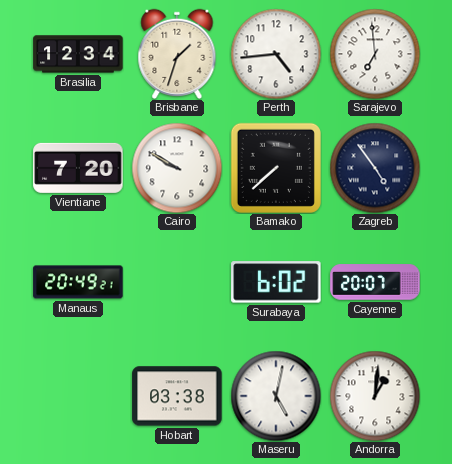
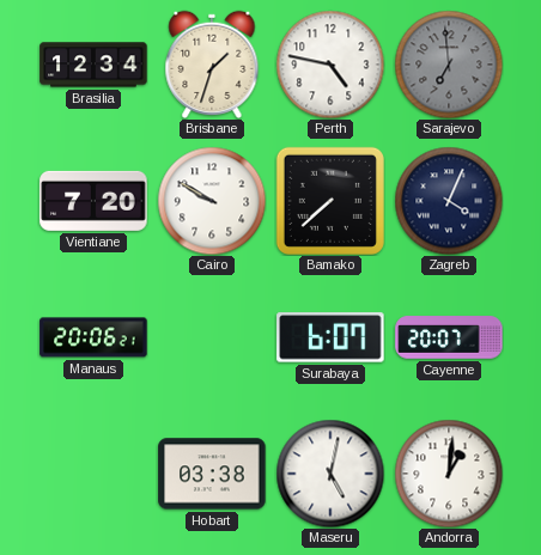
Perth: 4:44 -> 4:47
Sarajevo dial: white -> grey
Zagreb: 4:54 -> 4:04
Manaus: 20:49 -> 20:06
Surabaya: 6:02 -> 6:07
